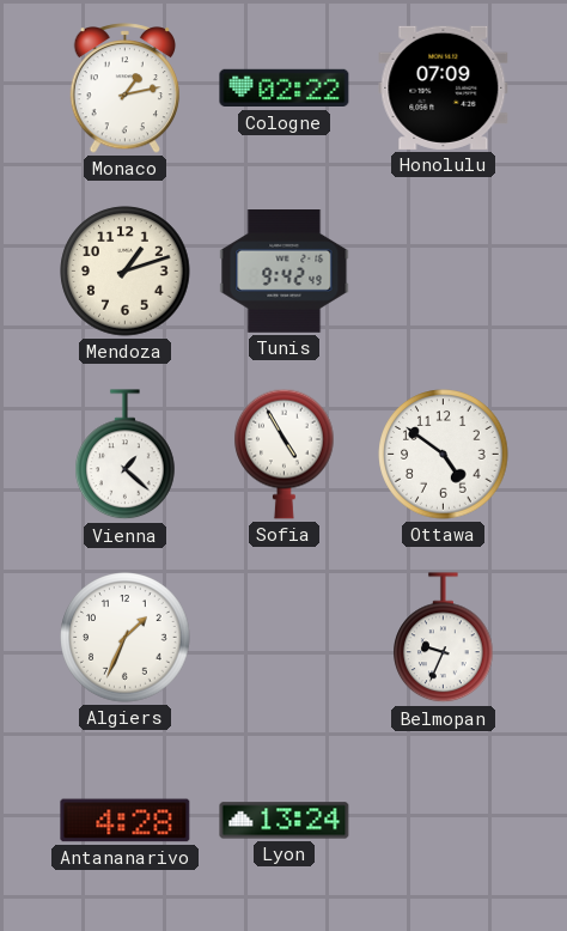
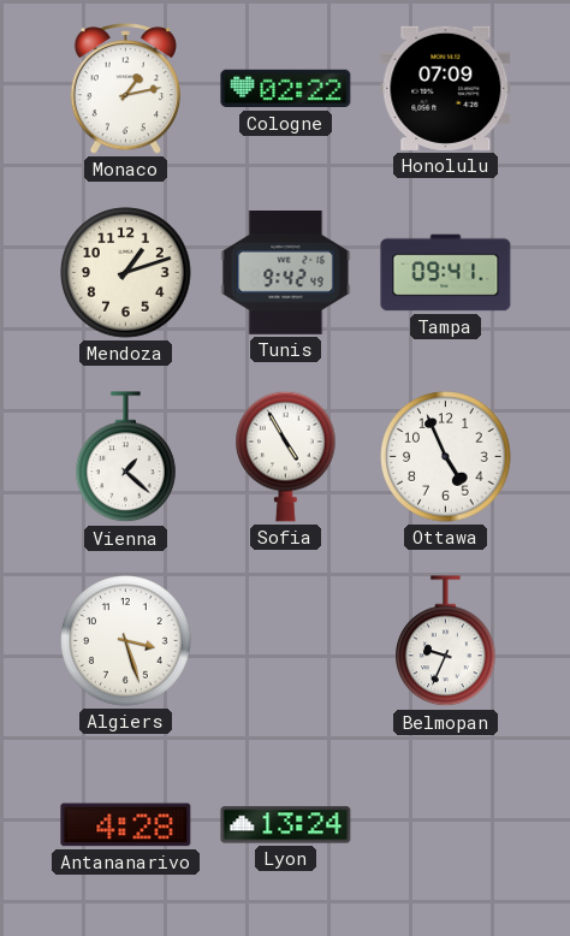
Tampa: none -> 09:41
Ottawa: 4:51 -> 4:56
Algiers: 1:34 -> 3:27
